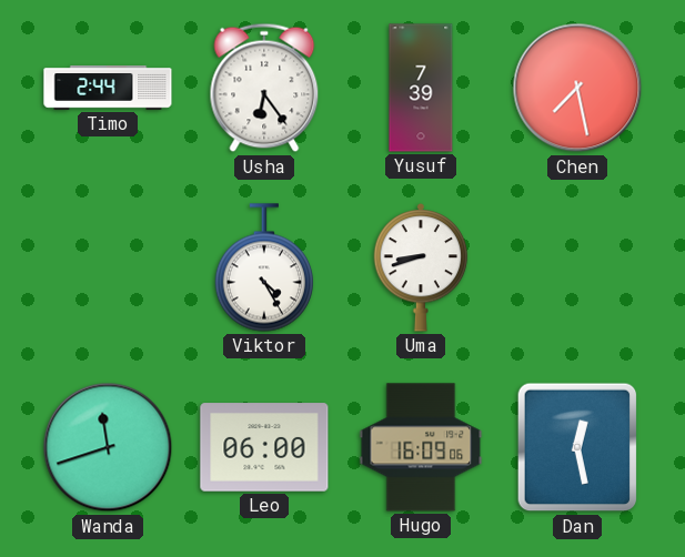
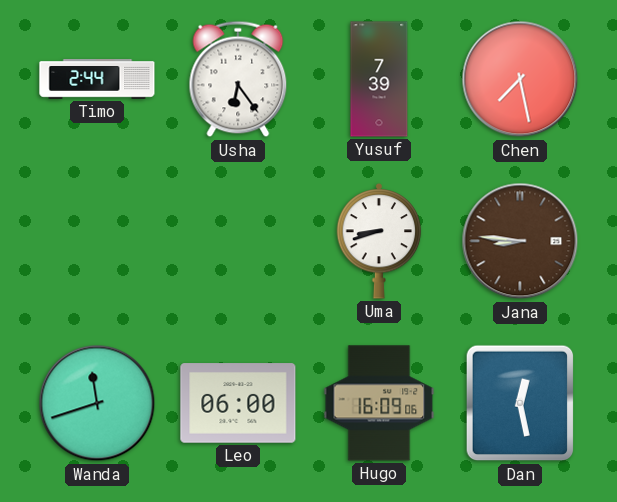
Viktor: 4:25 -> none
Jana: none -> 8:46
